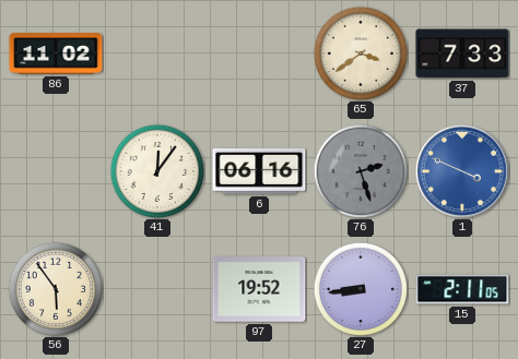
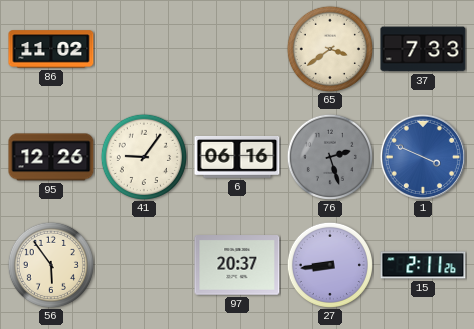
95: none -> 12:26
41: 12:06 -> 9:06
97: 19:52 -> 20:37
15: 2:11:05 -> 2:11:26
